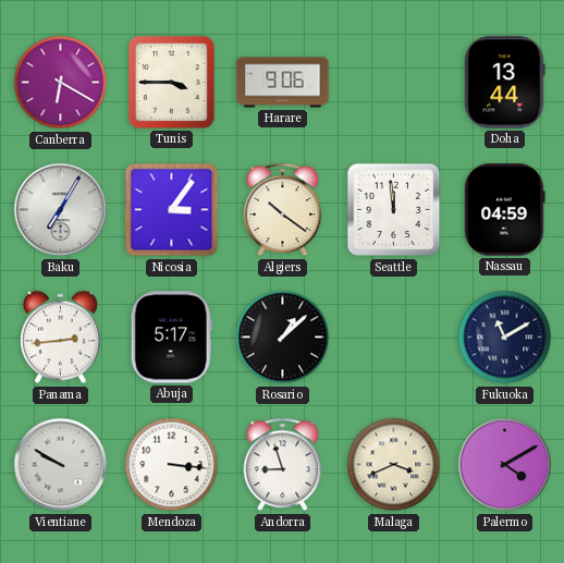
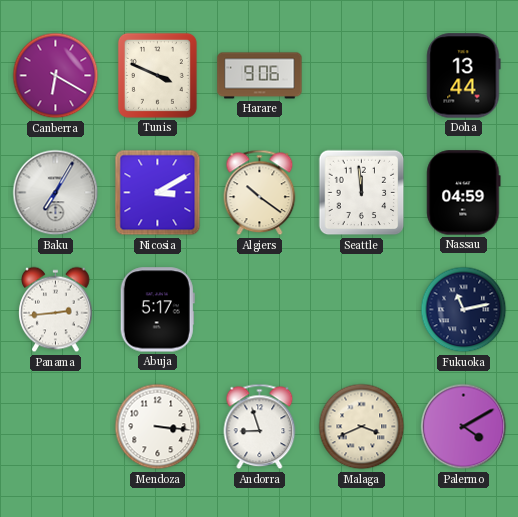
Tunis: 3:45 -> 3:49
Nicosia: 3:06 -> 3:10
Rosario: 1:08 -> none
Fukuoka: 11:10 -> 11:13
Vientiane: 9:50 -> none
